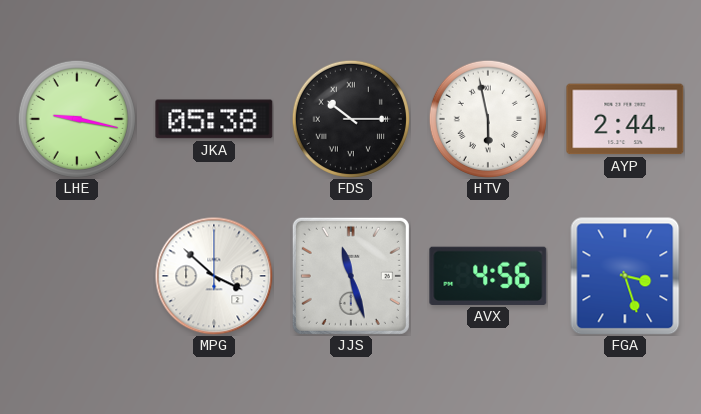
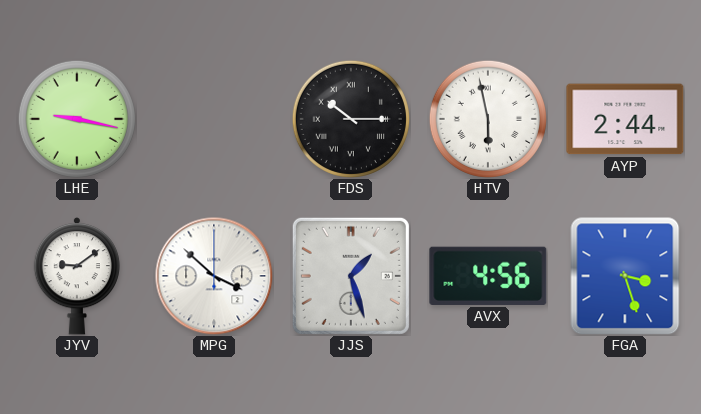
JKA: 05:38 -> none
JYV: none -> 9:09
JJS: 11:27 -> 1:27
